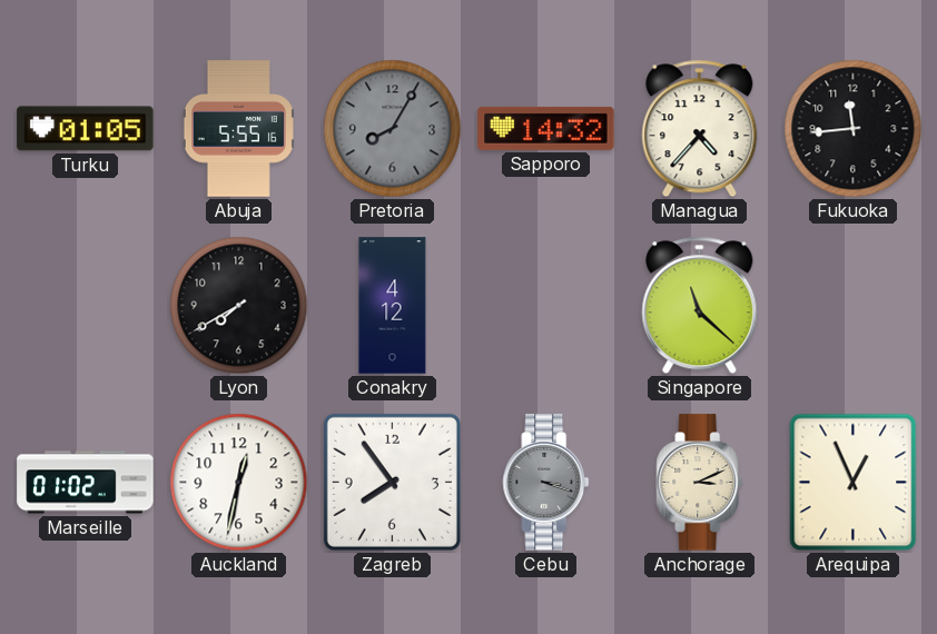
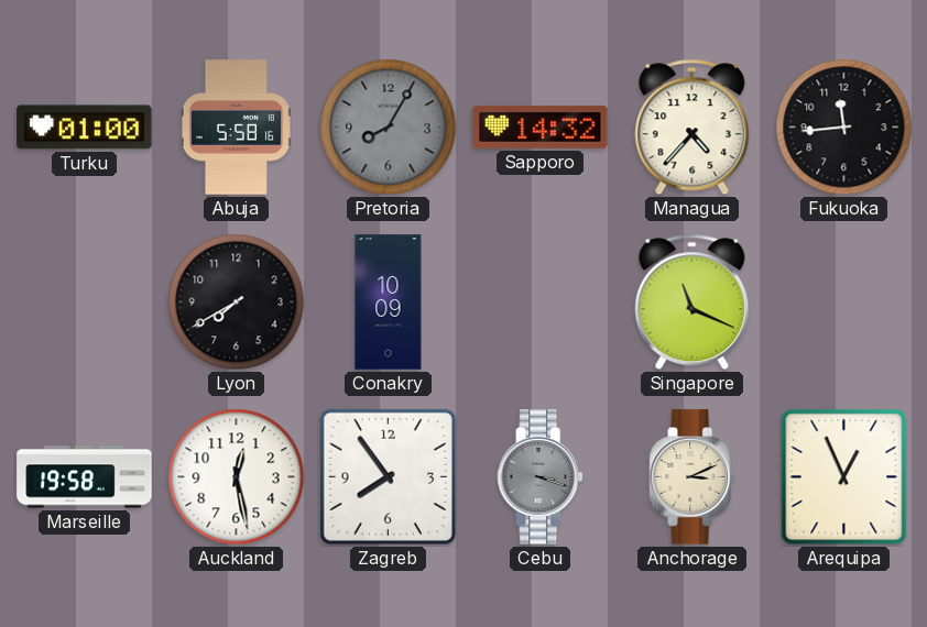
Turku: 01:05 -> 01:00
Abuja: 5:55 -> 5:58
Conakry: 4:12 -> 10:09
Singapore: 11:22 -> 11:19
Marseille: 01:02 -> 19:58
Auckland: 12:32 -> 12:28
